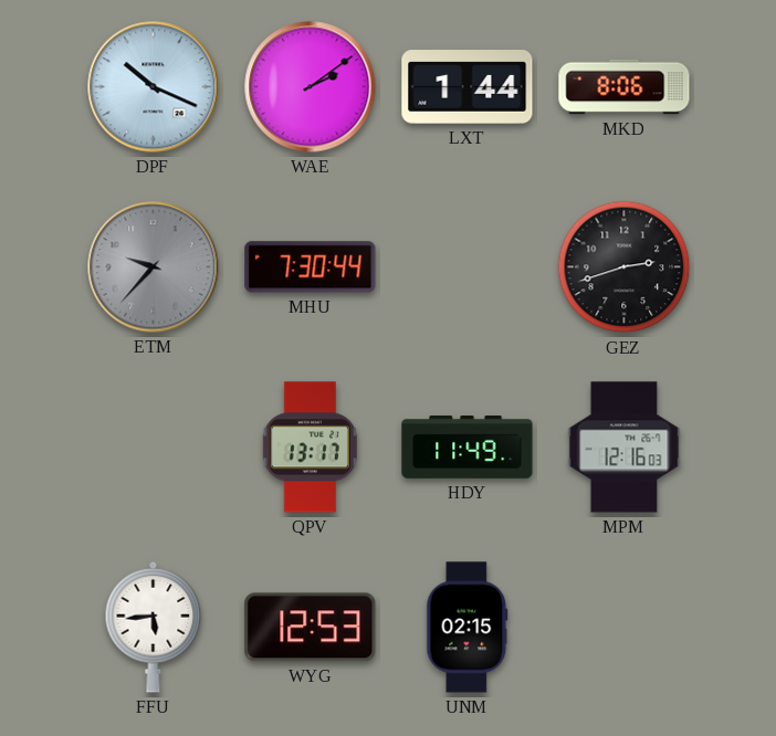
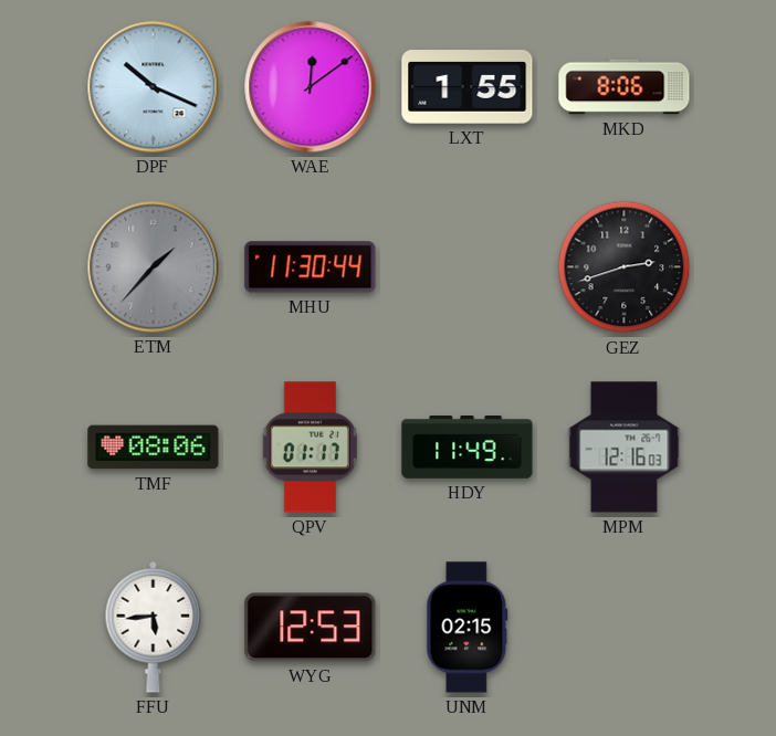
WAE: 2:09 -> 12:09
LXT: 1:44 -> 1:55
ETM: 9:37 -> 1:37
MHU: 7:30 -> 11:30
TMF: none -> 08:06
QPV: 13:17 -> 01:17
